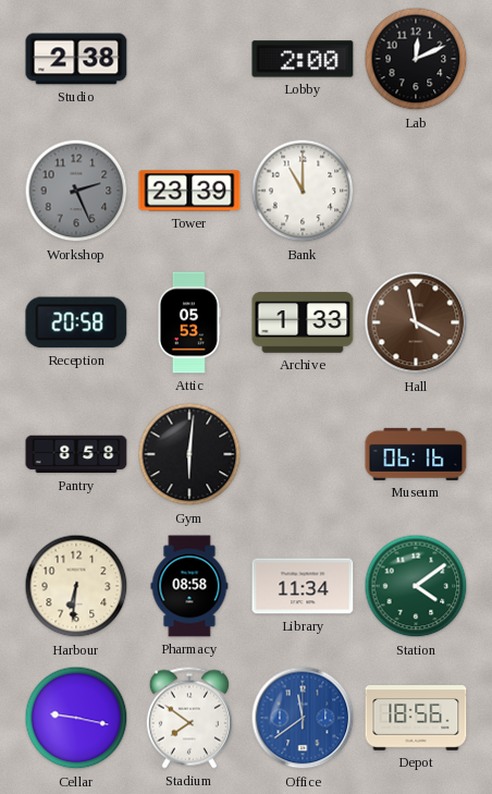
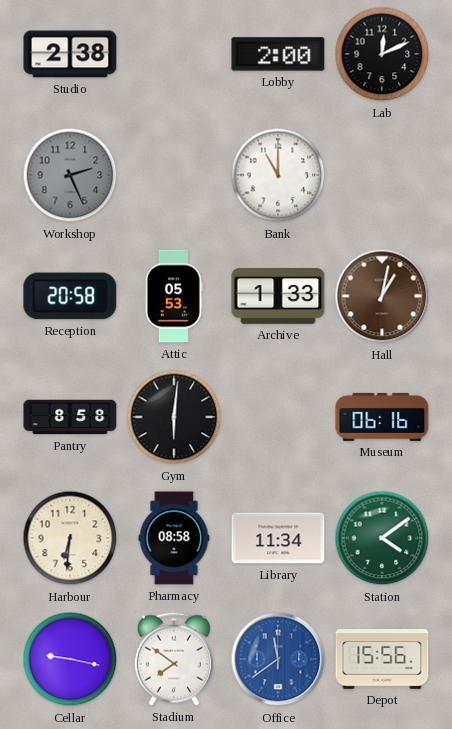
Tower: 23:39 -> none
Hall: 3:58 -> 1:02
Depot: 18:56 -> 15:56
